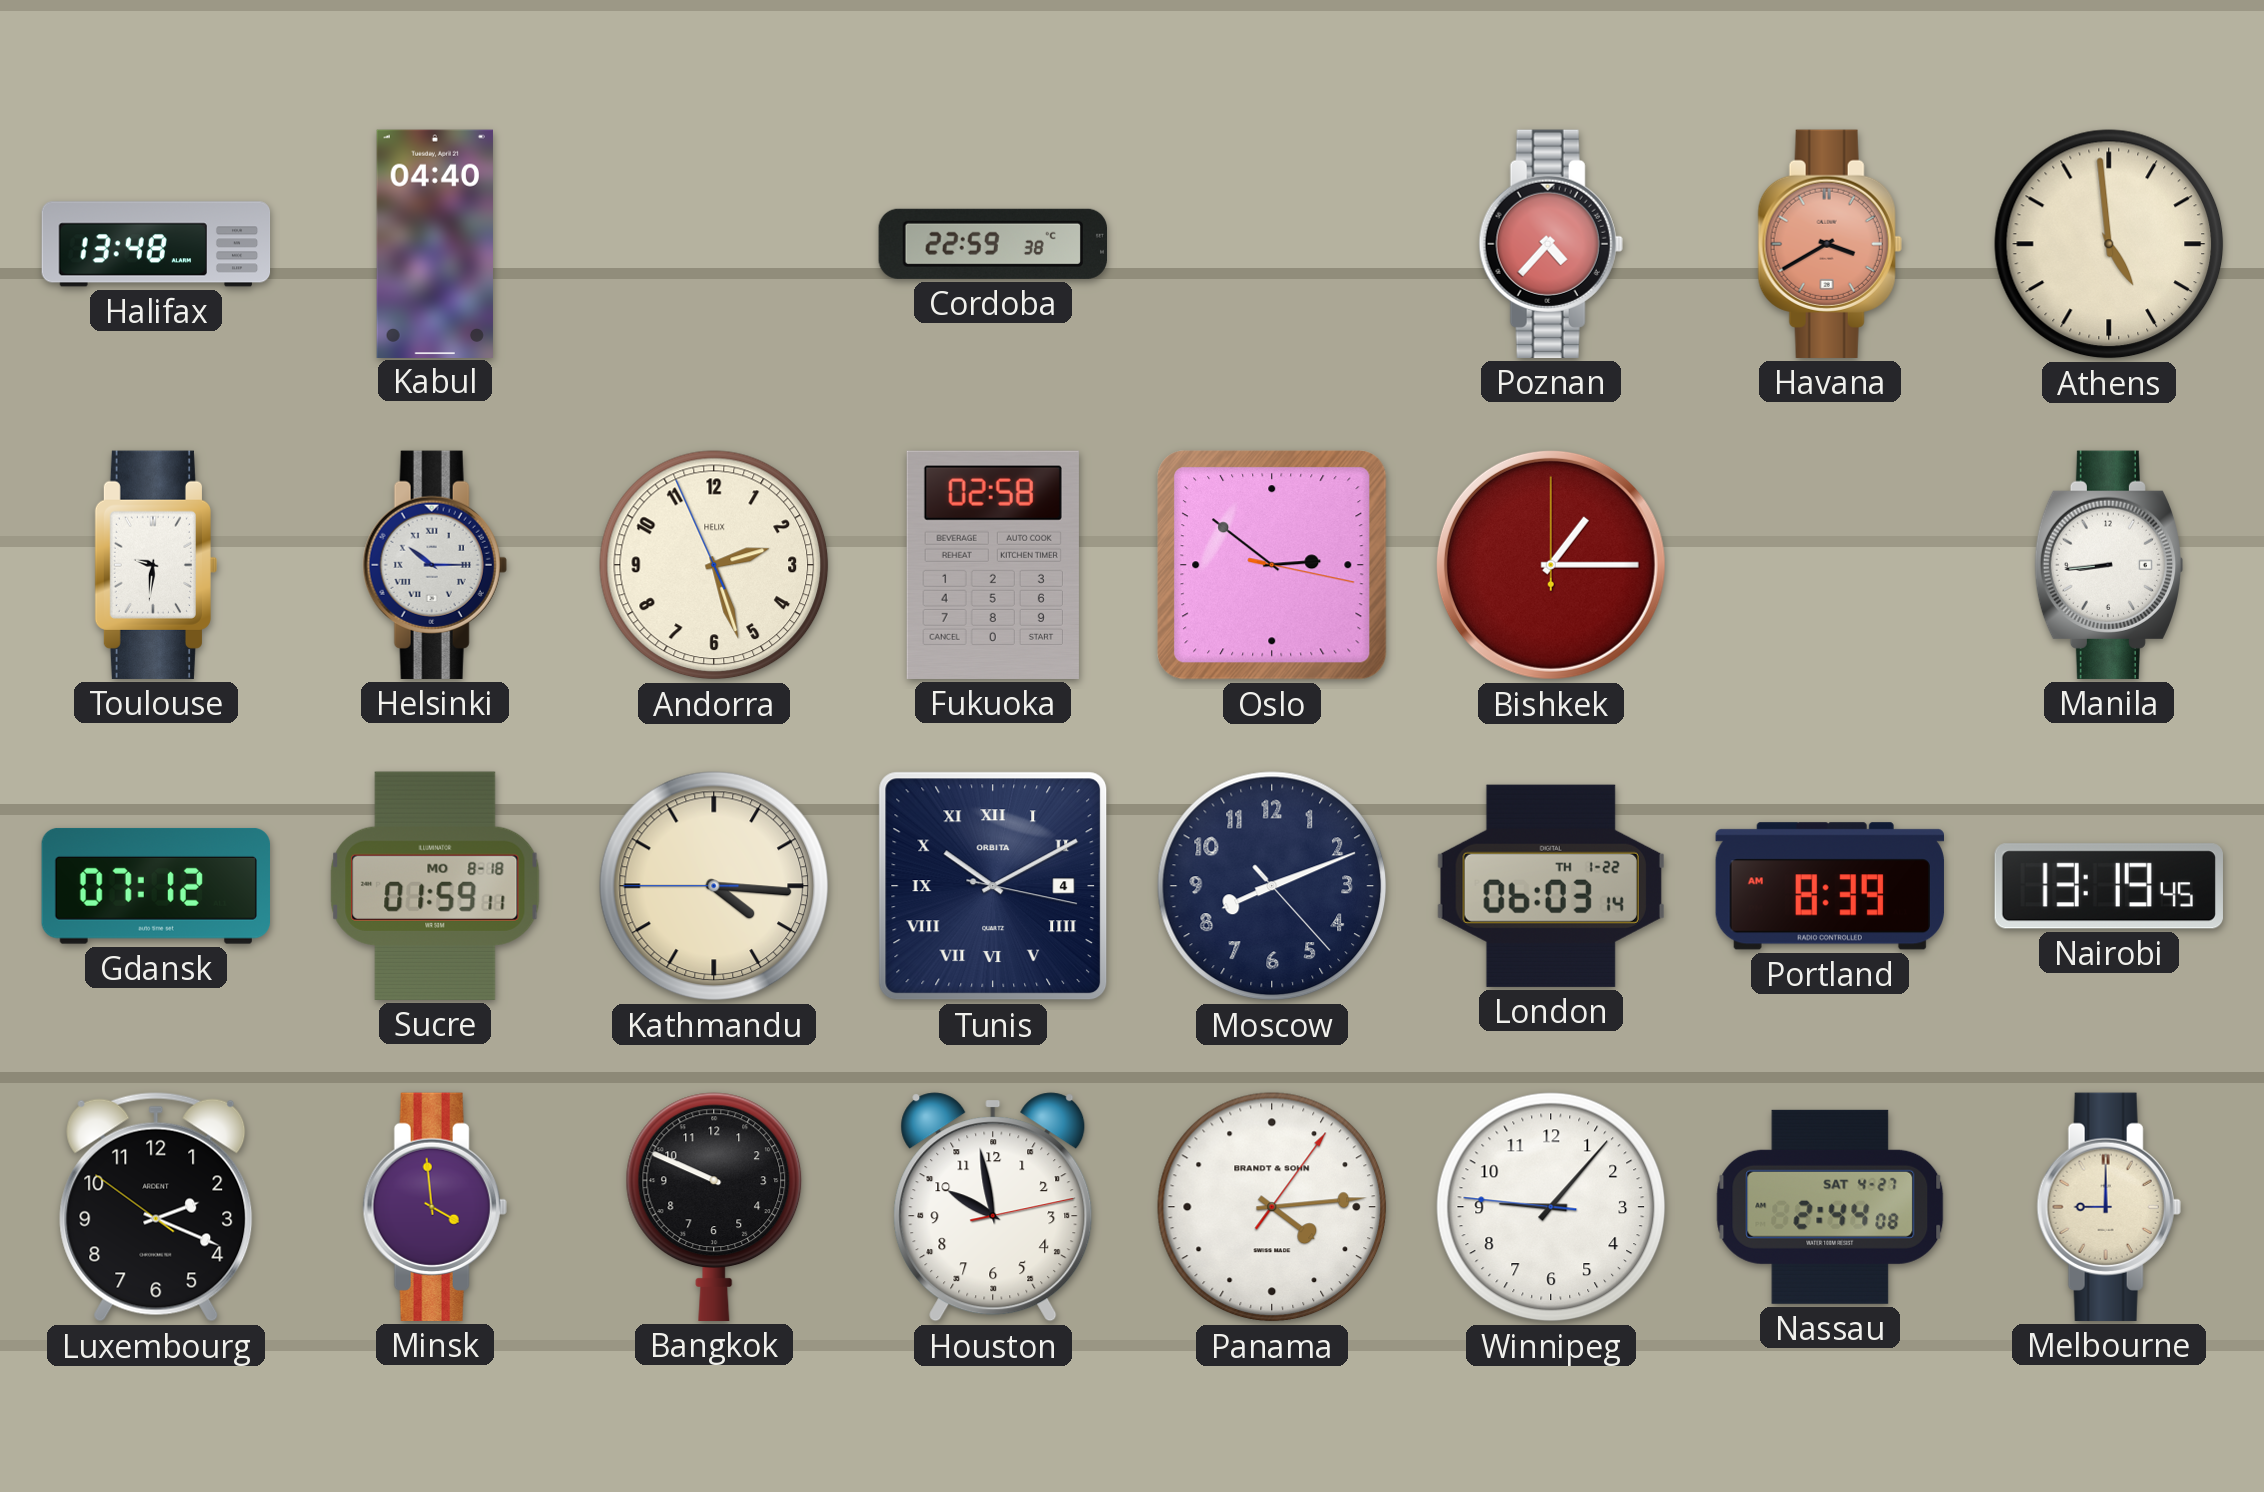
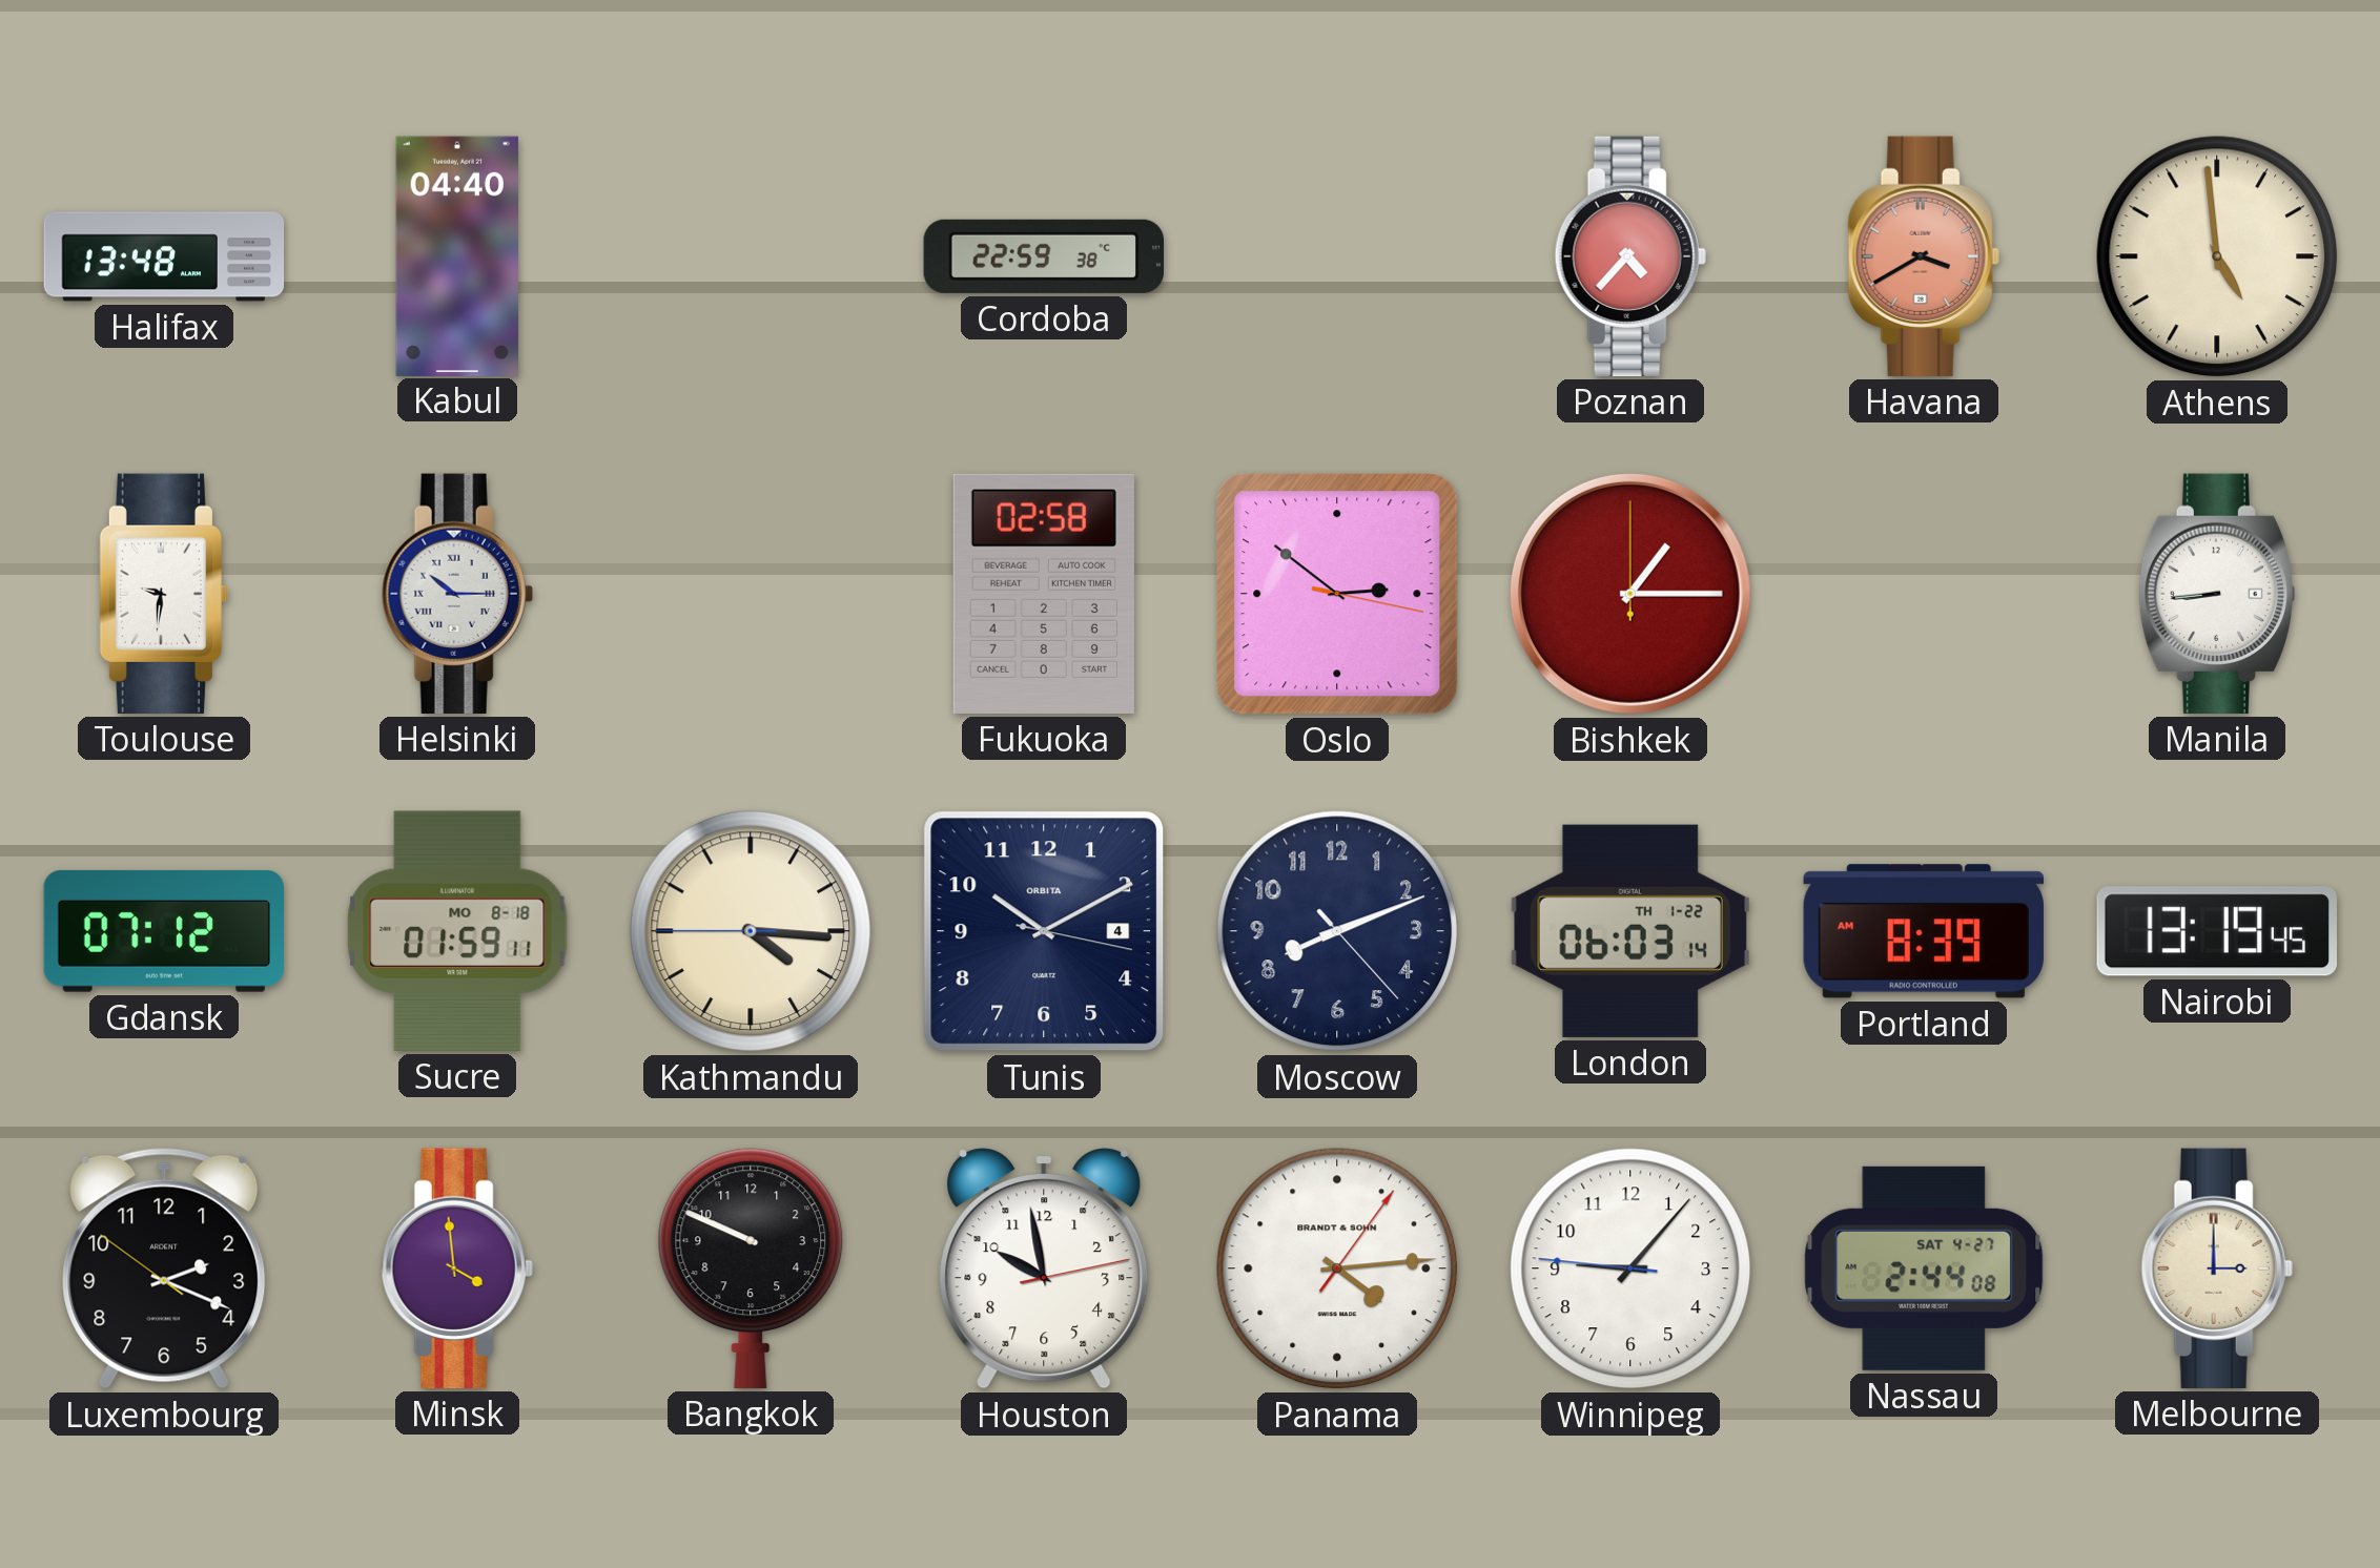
Andorra: 2:26 -> none
Tunis numerals: Roman -> Arabic
Melbourne: 9:00 -> 3:00
